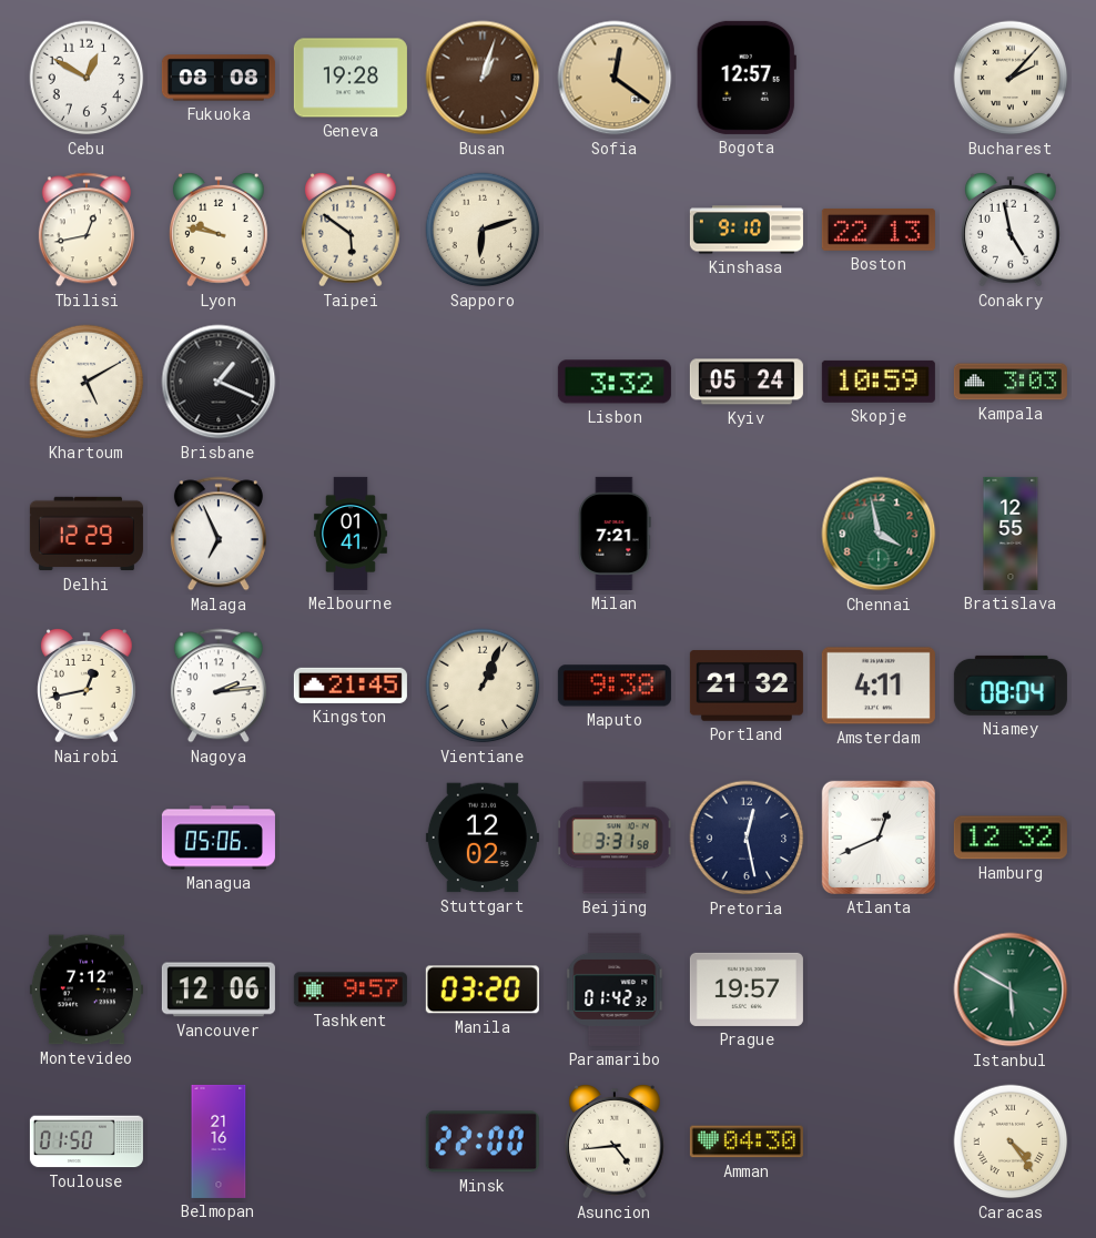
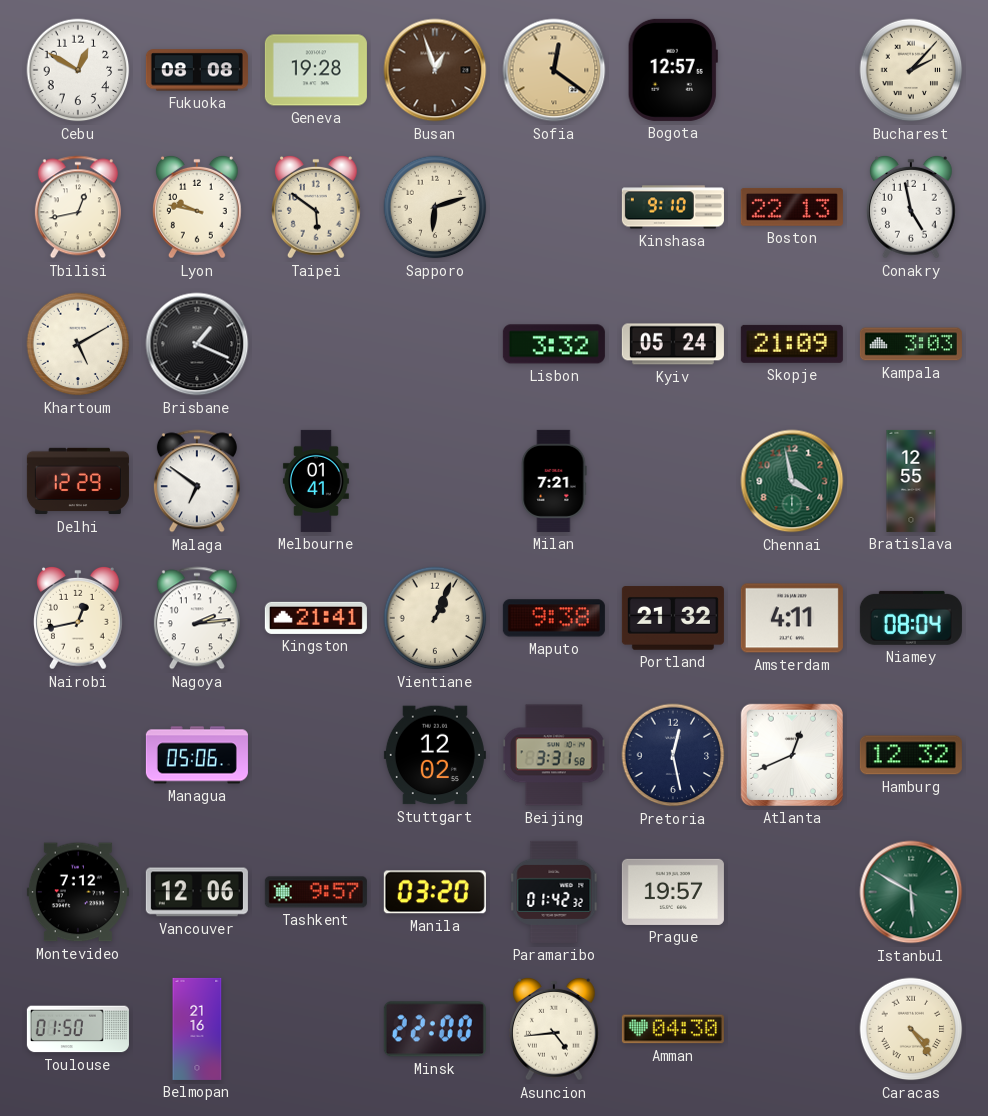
Busan: 1:03 -> 12:57
Skopje: 10:59 -> 21:09
Malaga: 6:56 -> 6:51
Kingston: 21:45 -> 21:41
